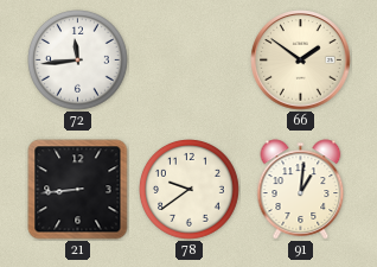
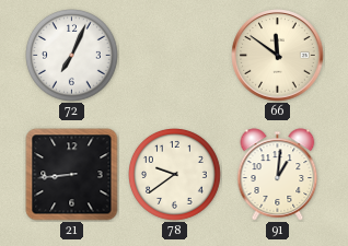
72: 11:44 -> 7:04
66: 1:51 -> 11:51
